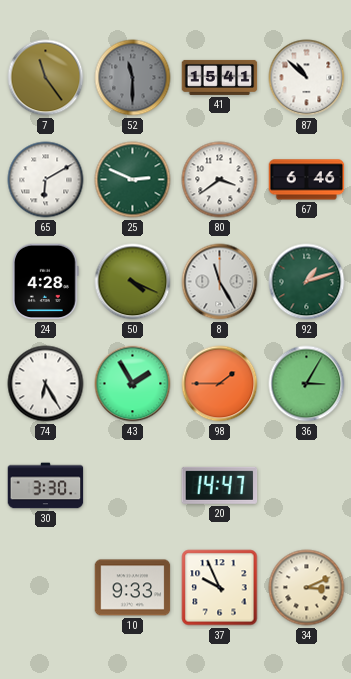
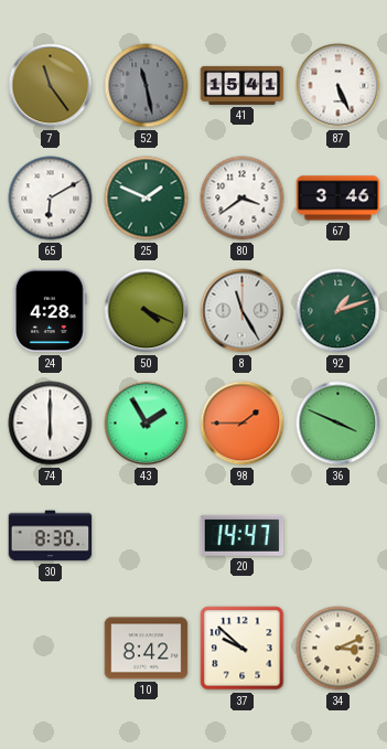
52: 11:30 -> 11:28
87: 10:52 -> 5:26
25: 2:49 -> 1:49
67: 6:46 -> 3:46
74: 6:25 -> 6:00
36: 3:05 -> 3:49
30: 3:30 -> 8:30
10: 9:33 -> 8:42
37: 9:56 -> 9:52
